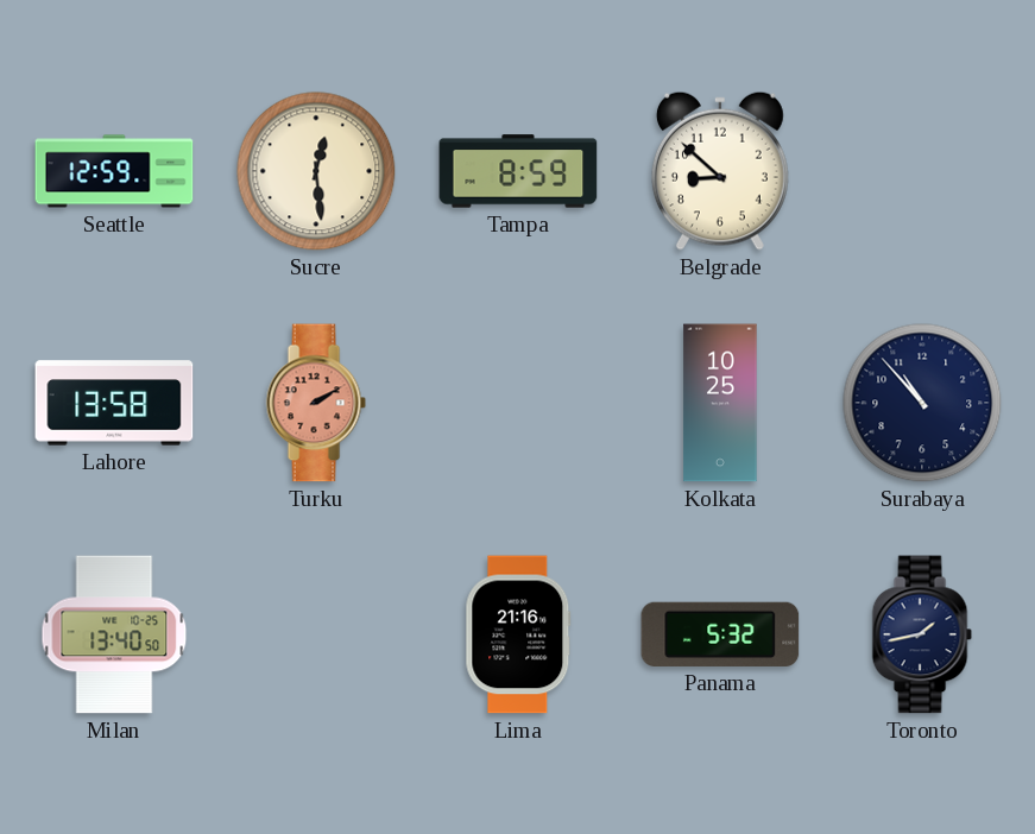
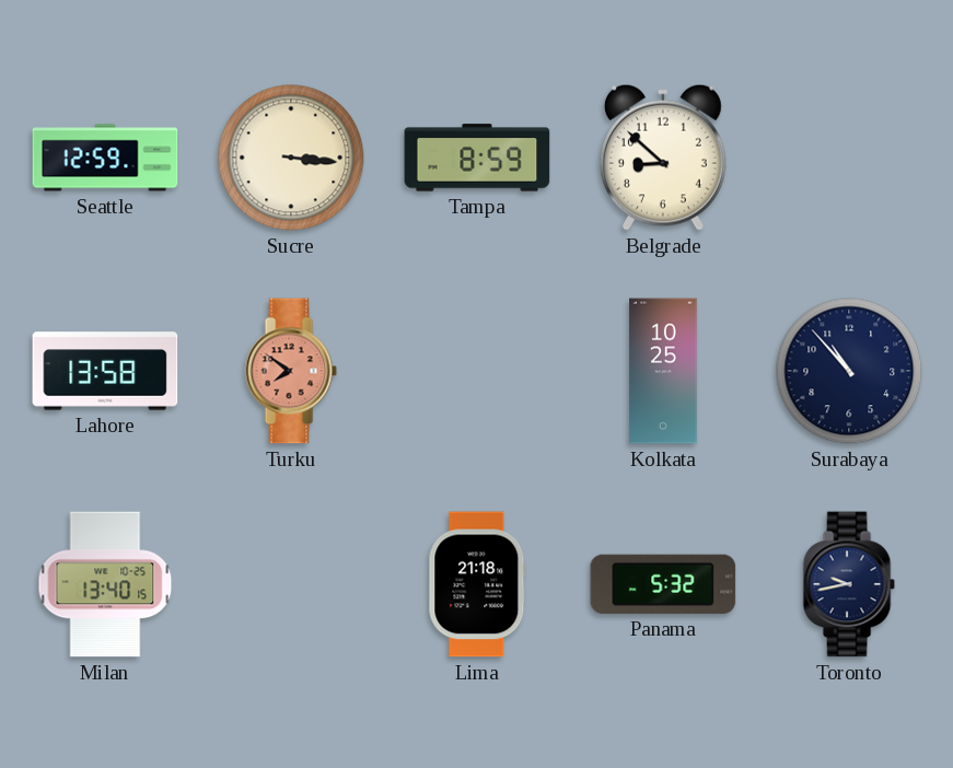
Sucre: 12:29 -> 3:16
Turku: 2:10 -> 7:51
Milan: 13:40:50 -> 13:40:15
Lima: 21:16 -> 21:18
Toronto: 1:43 -> 9:43
